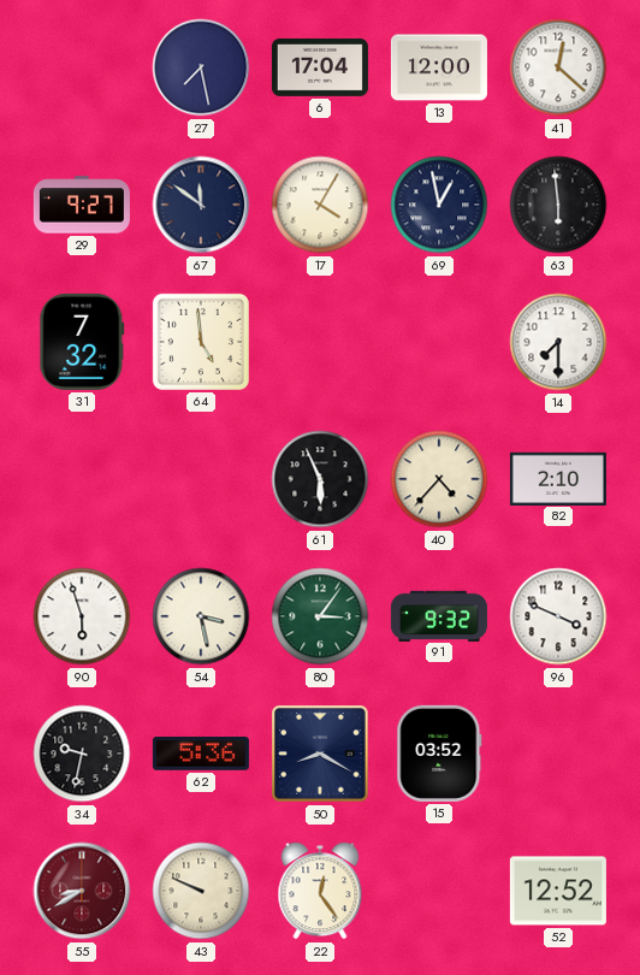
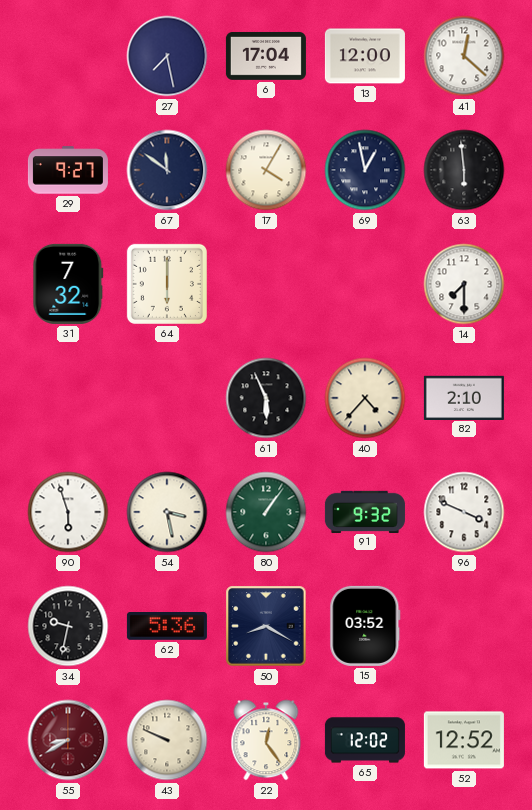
64: 4:59 -> 6:00
80: 3:06 -> 1:06
65: none -> 12:02
